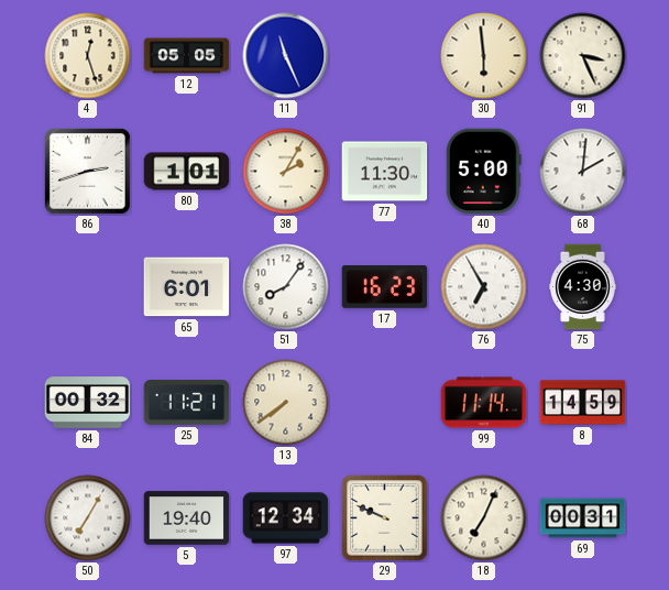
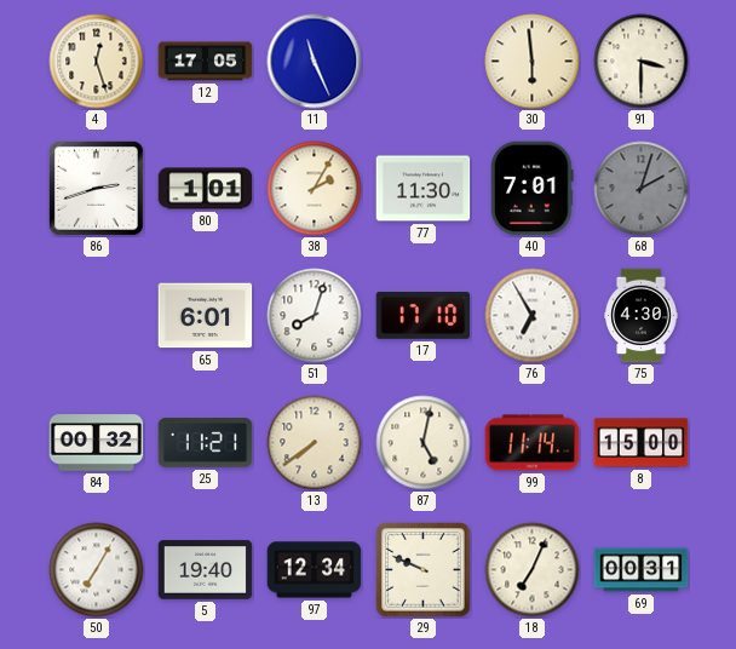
12: 05:05 -> 17:05
91: 3:26 -> 3:30
40: 5:00 -> 7:01
68: 2:01 -> 2:03
68 dial: white -> grey
51: 8:06 -> 8:03
17: 16:23 -> 17:10
87: none -> 5:02
8: 14:59 -> 15:00
